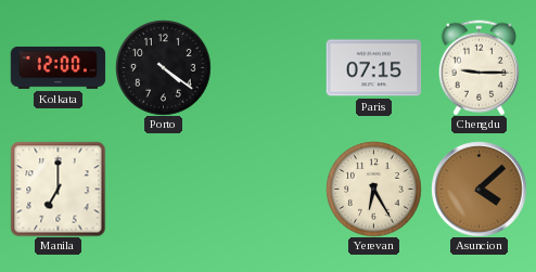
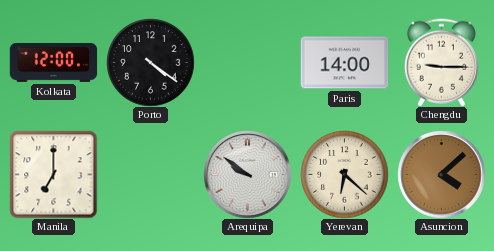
Paris: 07:15 -> 14:00
Arequipa: none -> 9:51
Yerevan: 6:25 -> 6:22
